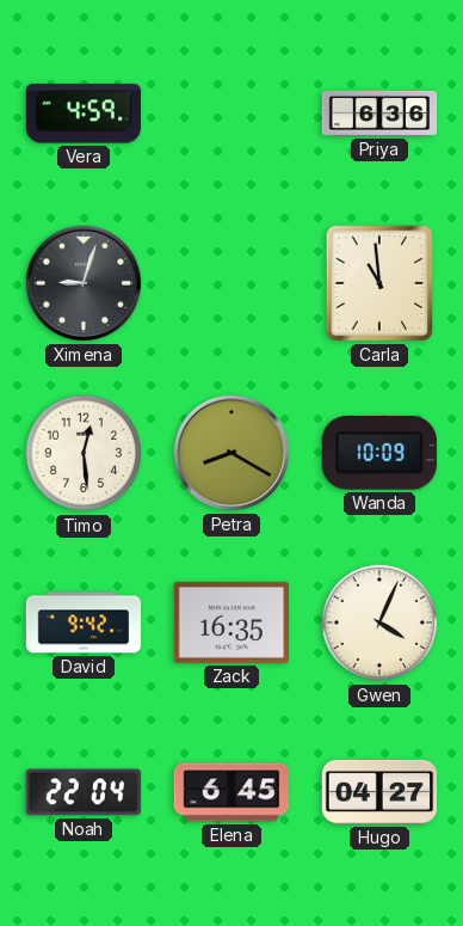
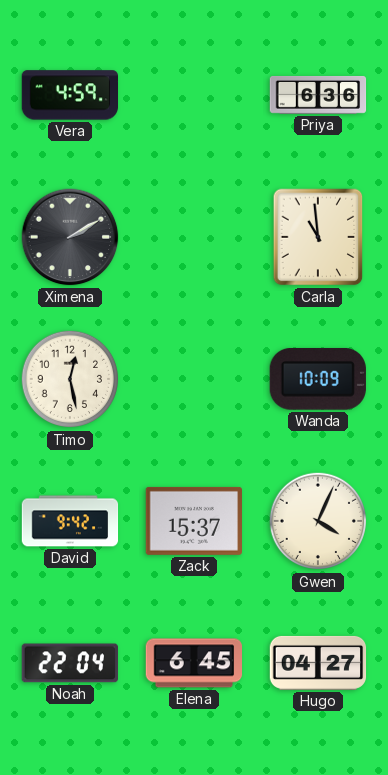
Ximena: 9:03 -> 2:10
Timo: 12:29 -> 12:28
Petra: 8:20 -> none
Zack: 16:35 -> 15:37
